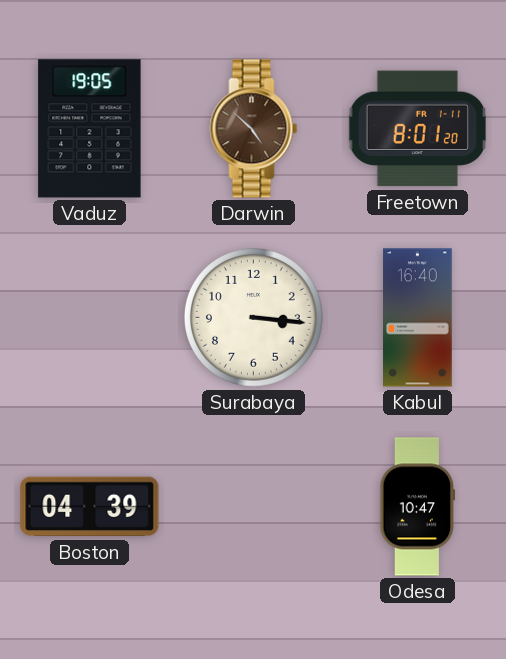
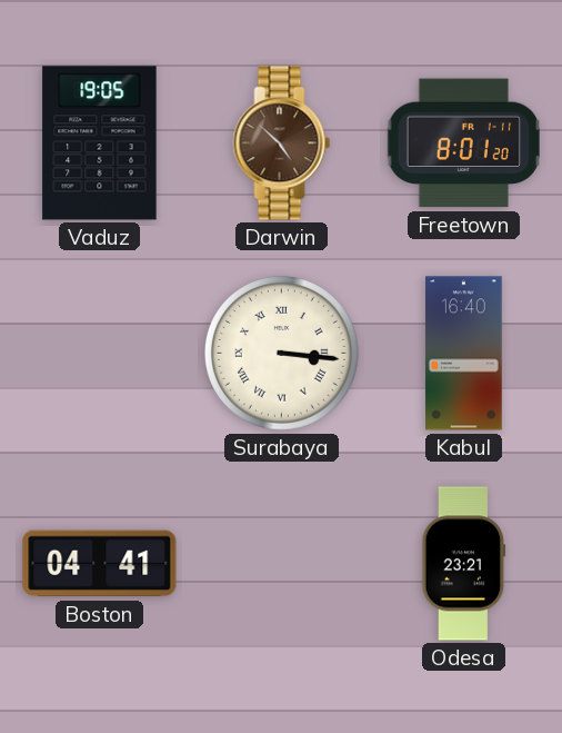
Surabaya numerals: Arabic -> Roman
Boston: 04:39 -> 04:41
Odesa: 10:47 -> 23:21
